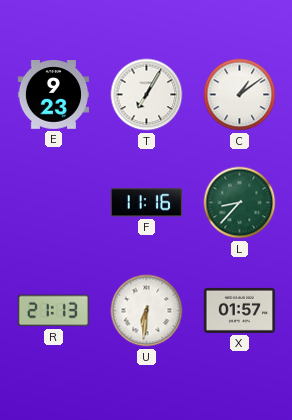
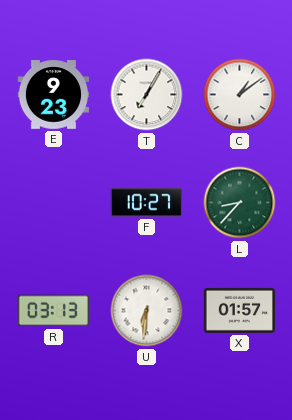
F: 11:16 -> 10:27
R: 21:13 -> 03:13
